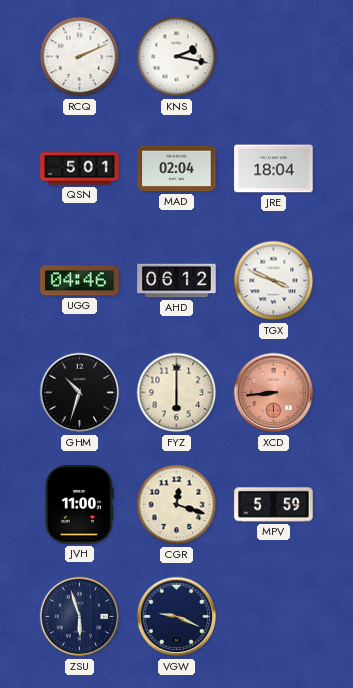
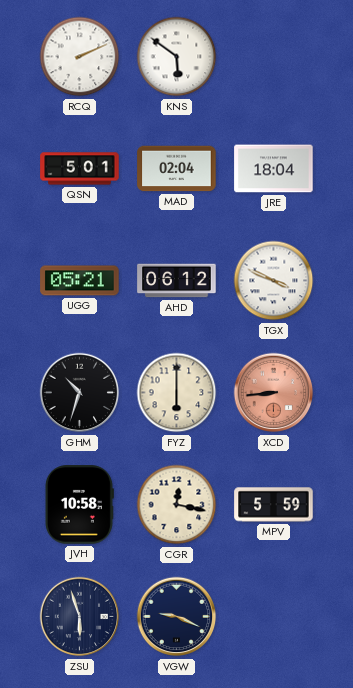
KNS: 2:17 -> 5:51
UGG: 04:46 -> 05:21
JVH: 11:00 -> 10:58
CGR: 12:18 -> 12:17
